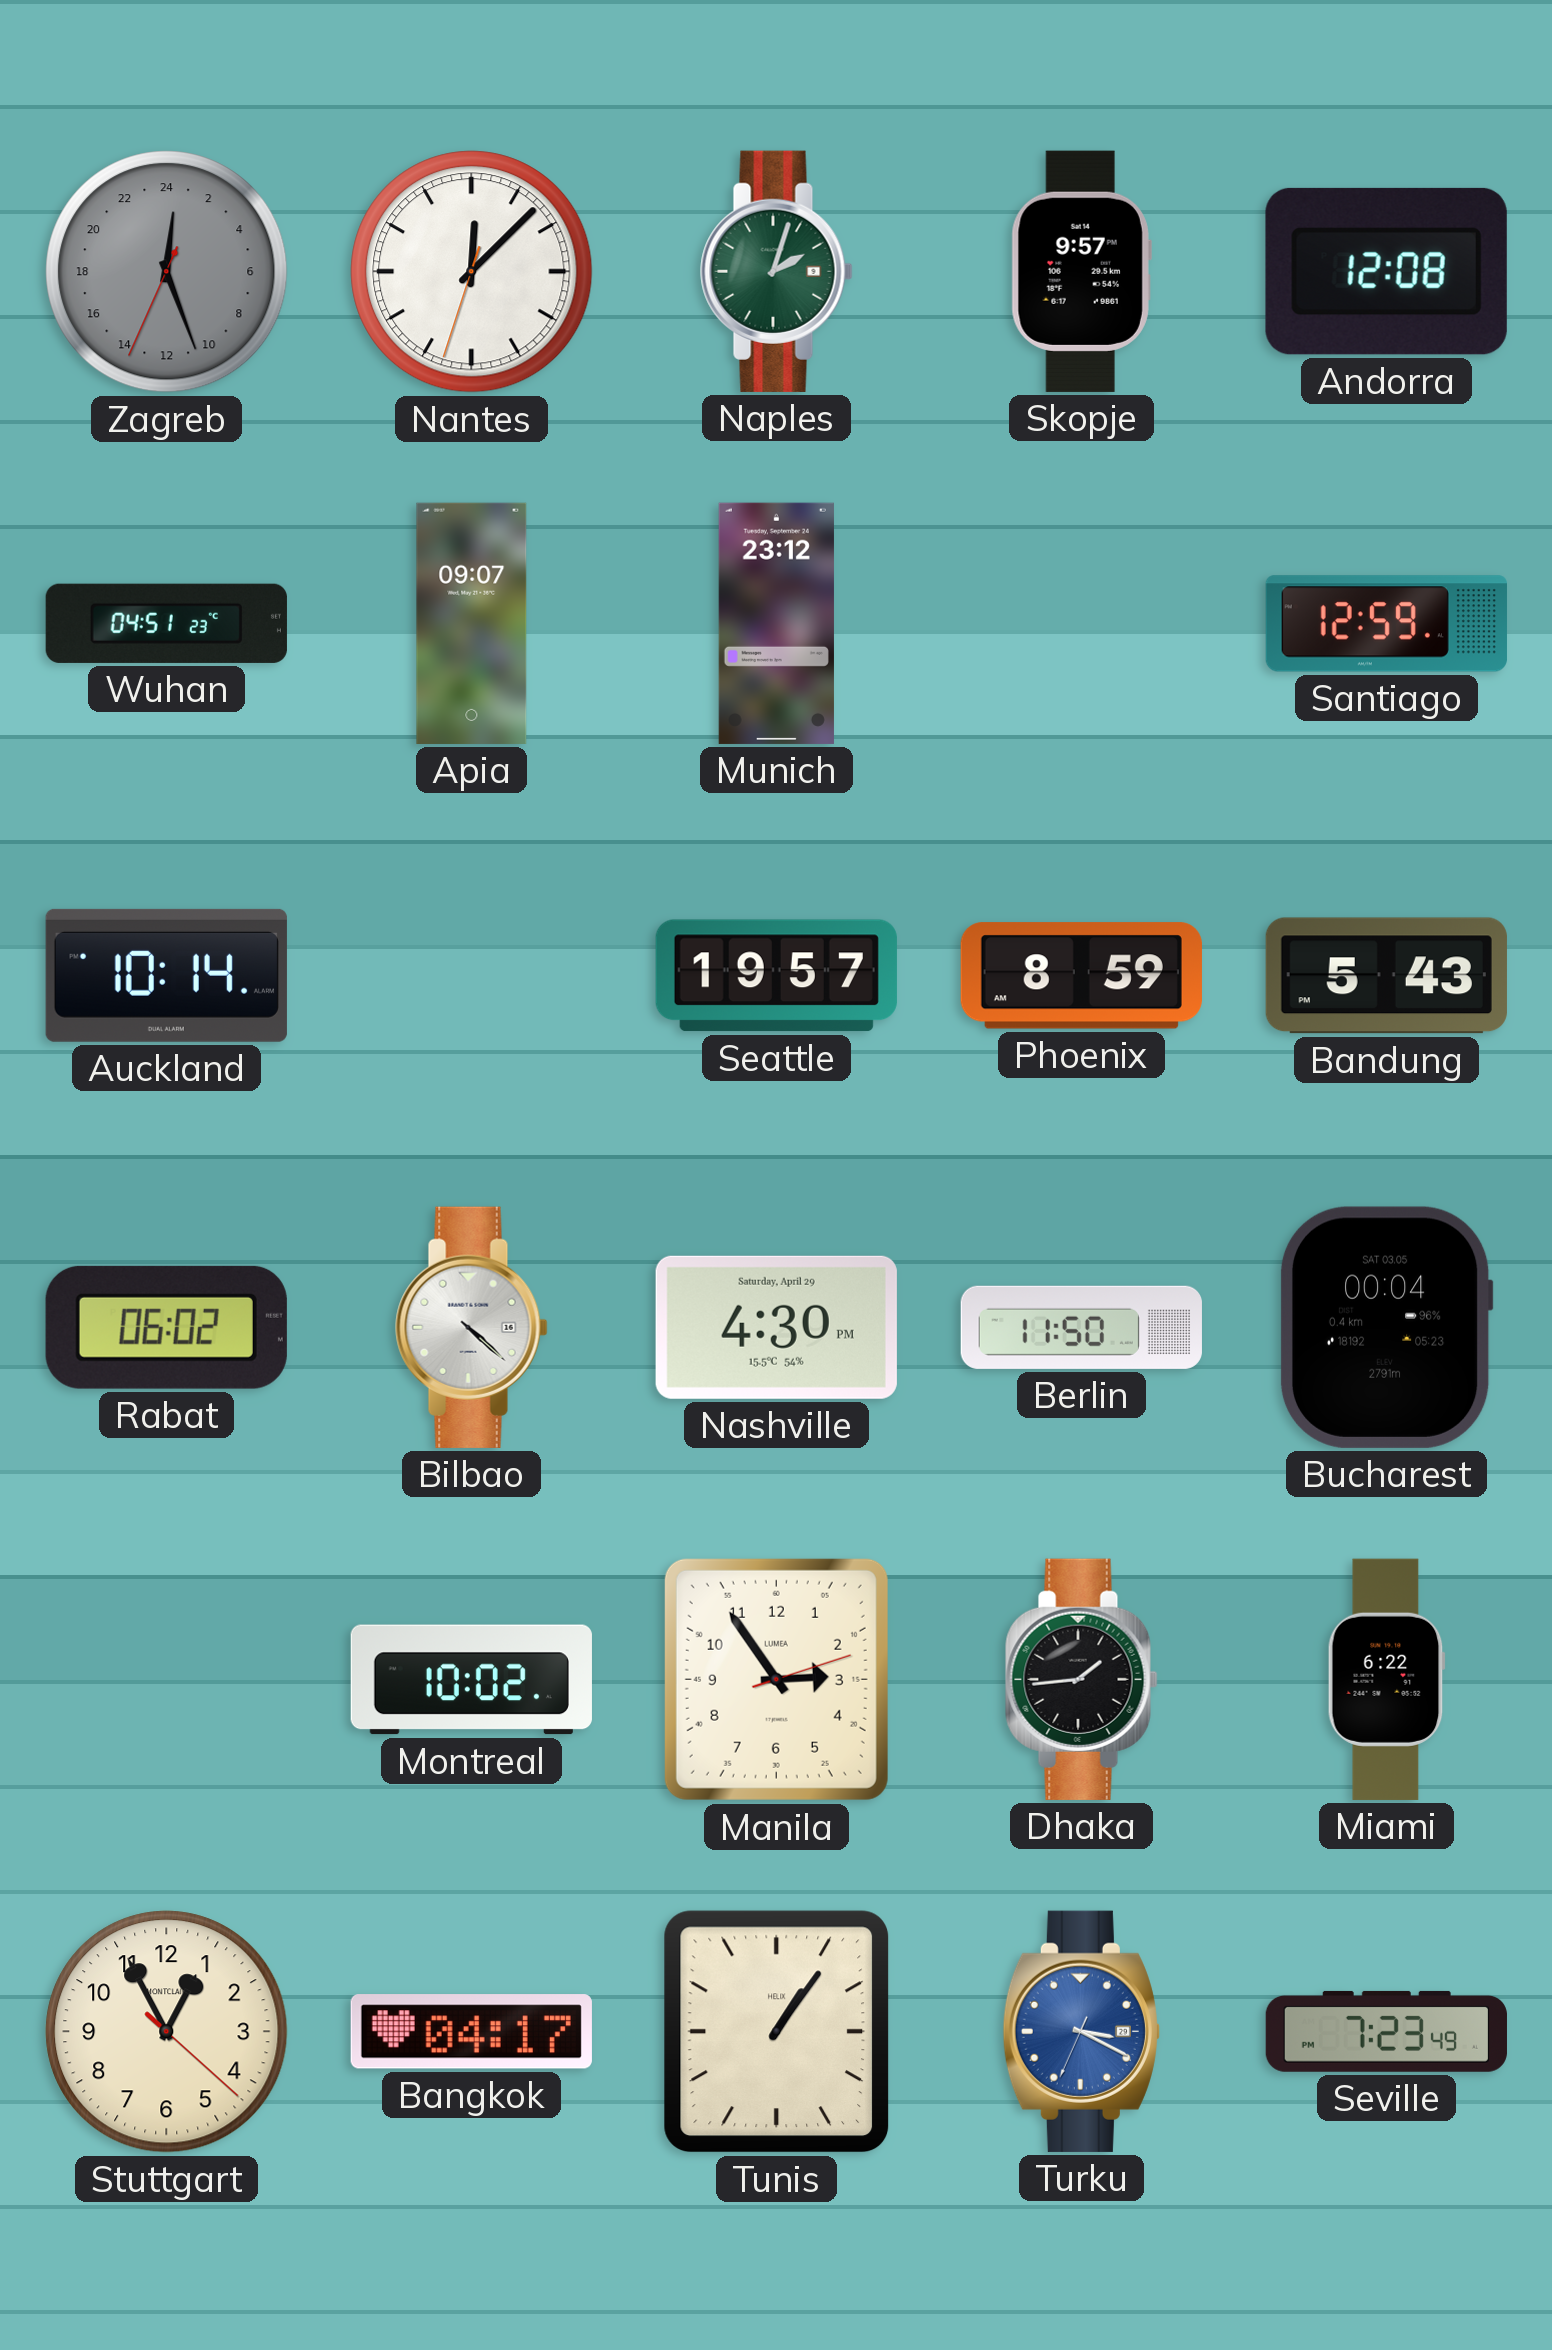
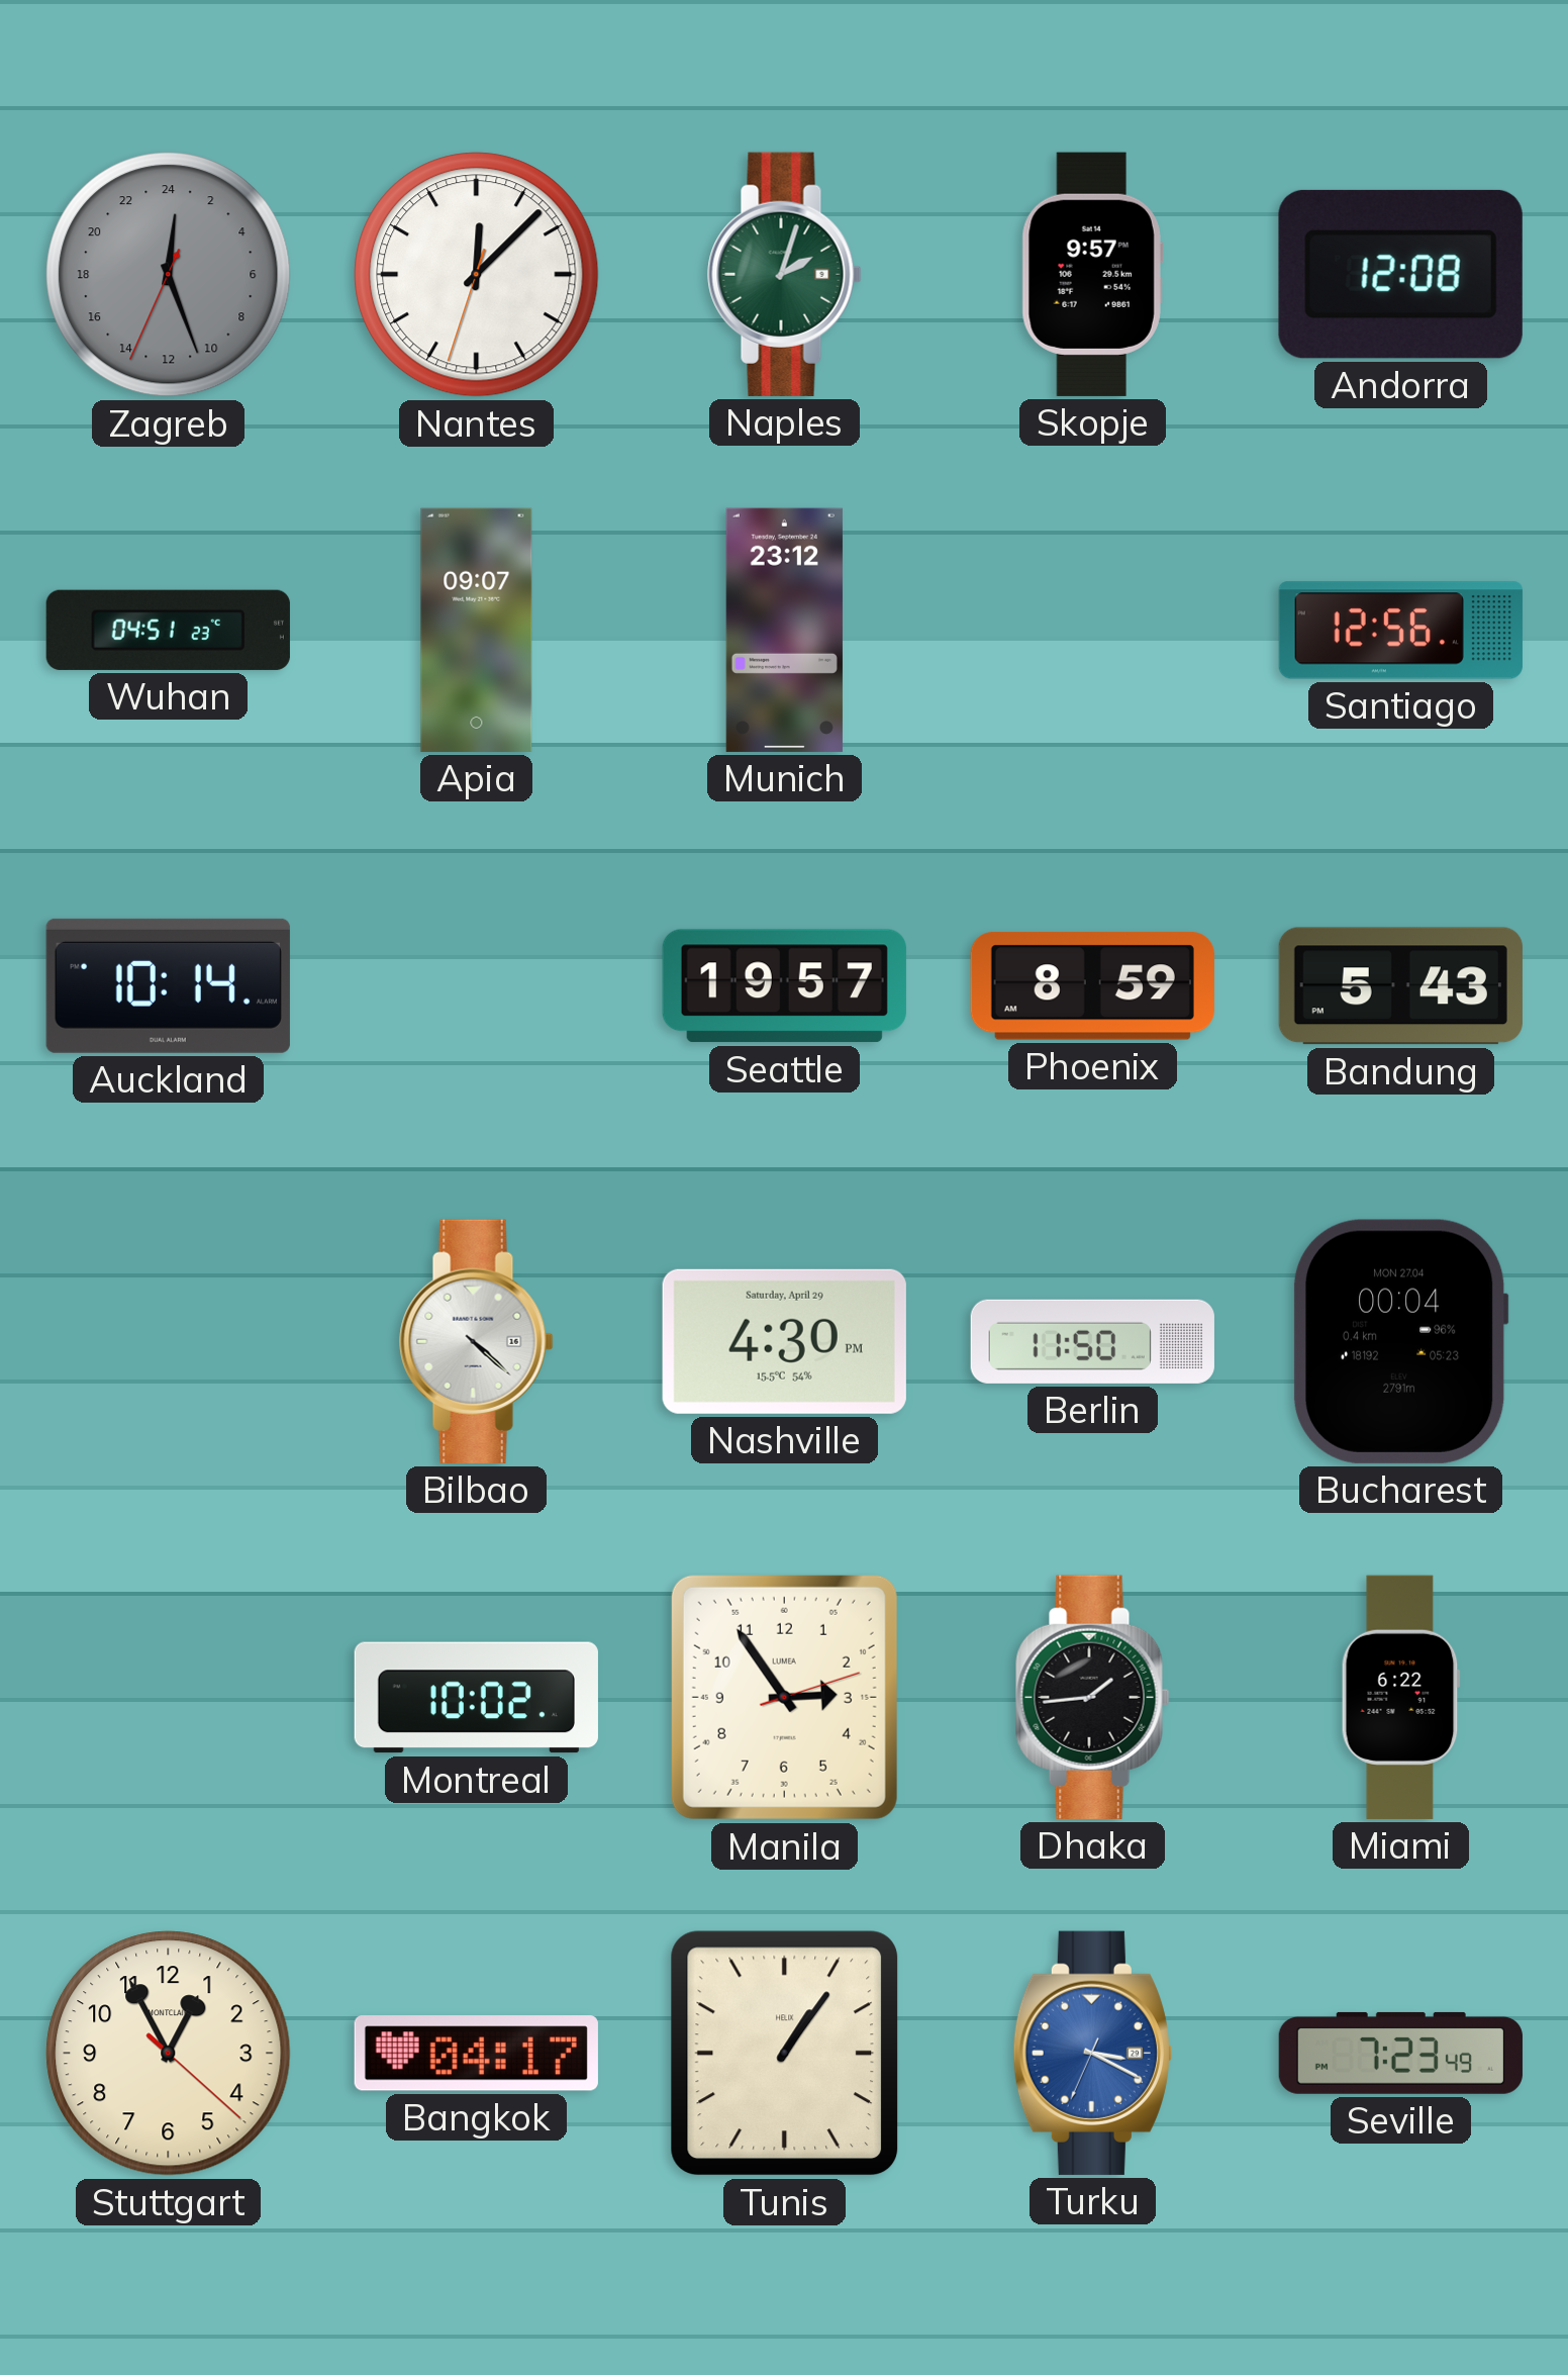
Santiago: 12:59 -> 12:56
Rabat: 06:02 -> none
Bucharest date: SAT 03.05 -> MON 27.04
